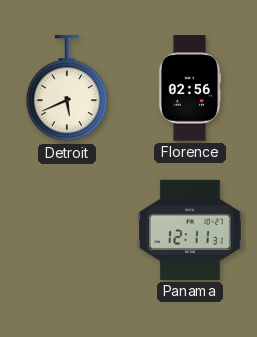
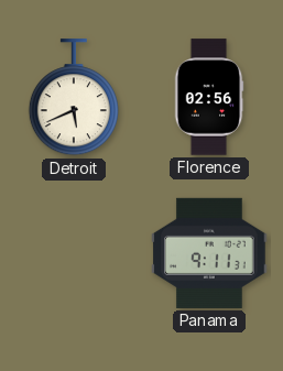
Panama: 12:11 -> 9:11
